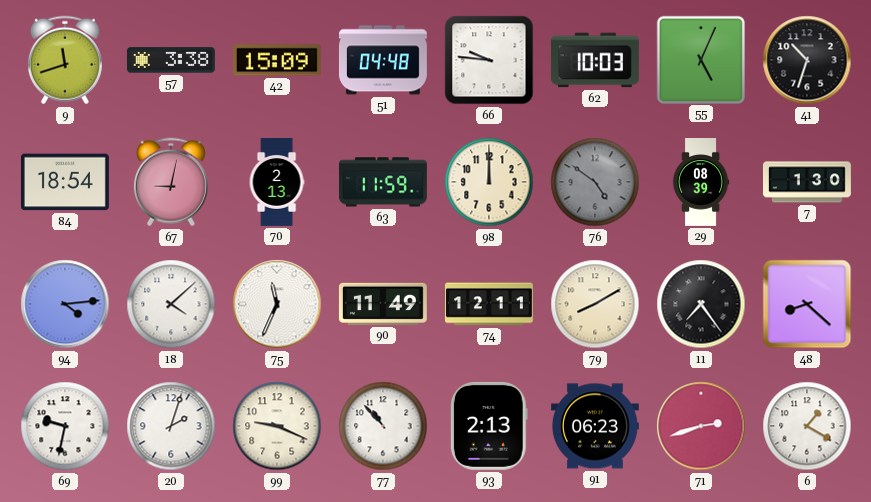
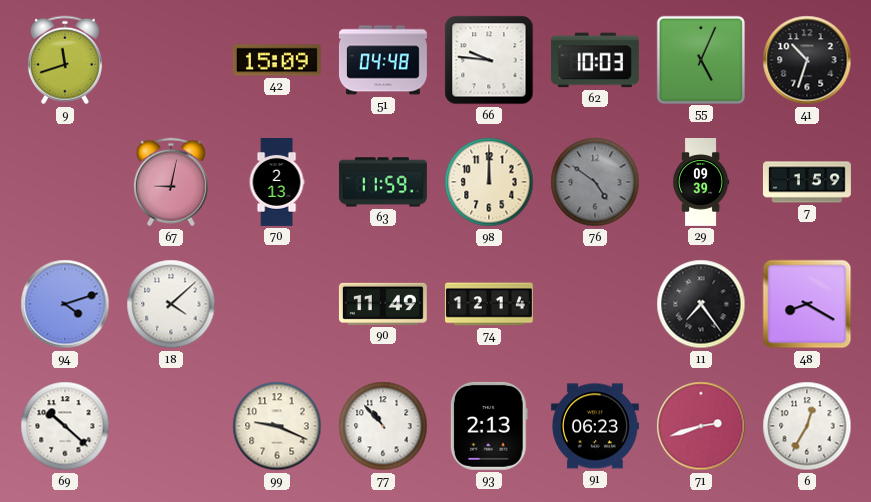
57: 3:38 -> none
84: 18:54 -> none
29: 08:39 -> 09:39
7: 1:30 -> 1:59
94: 4:14 -> 4:12
75: 11:34 -> none
74: 12:11 -> 12:14
79: 8:10 -> none
48: 8:22 -> 8:20
69: 9:32 -> 10:22
20: 2:03 -> none
6: 1:20 -> 12:35
